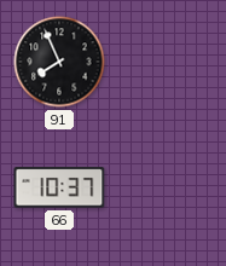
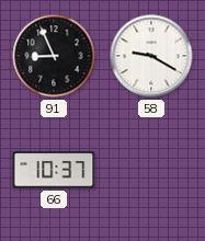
91: 7:56 -> 8:56
58: none -> 9:20
